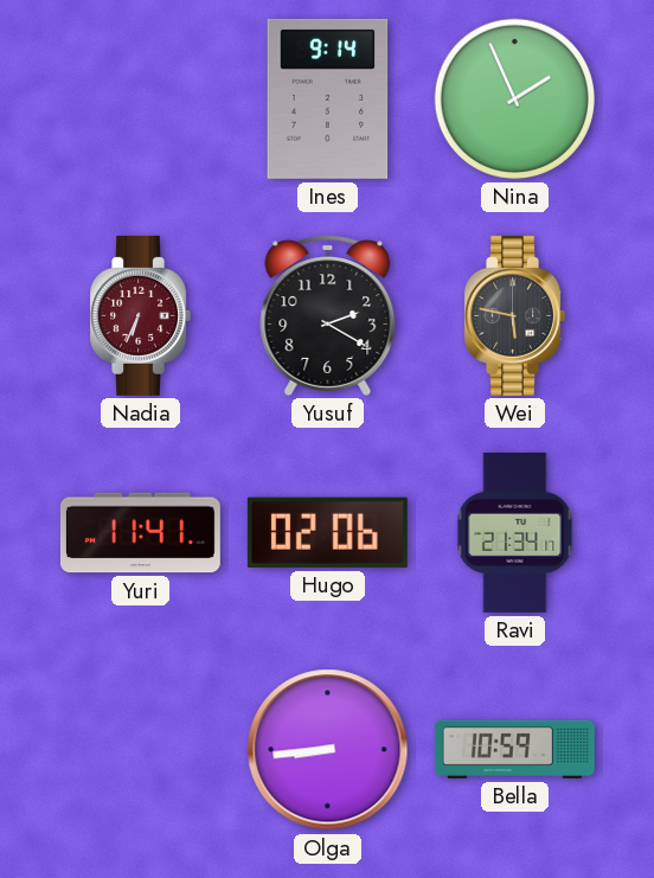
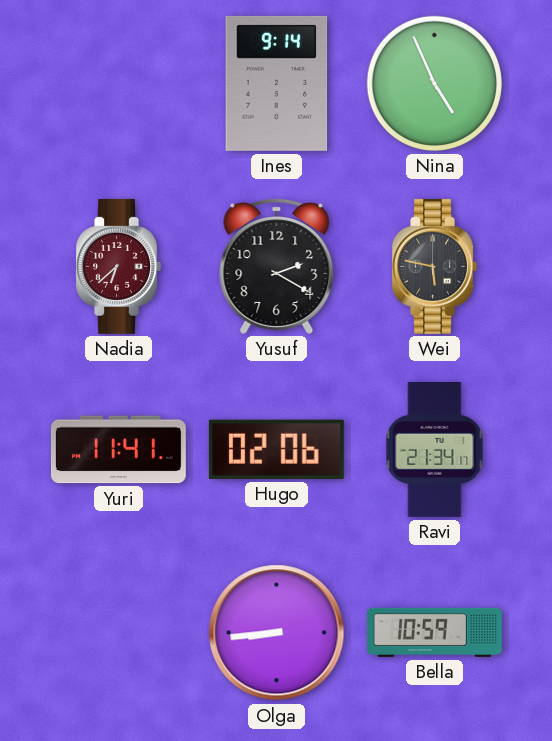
Nina: 1:56 -> 4:56
Nadia: 6:34 -> 6:38
